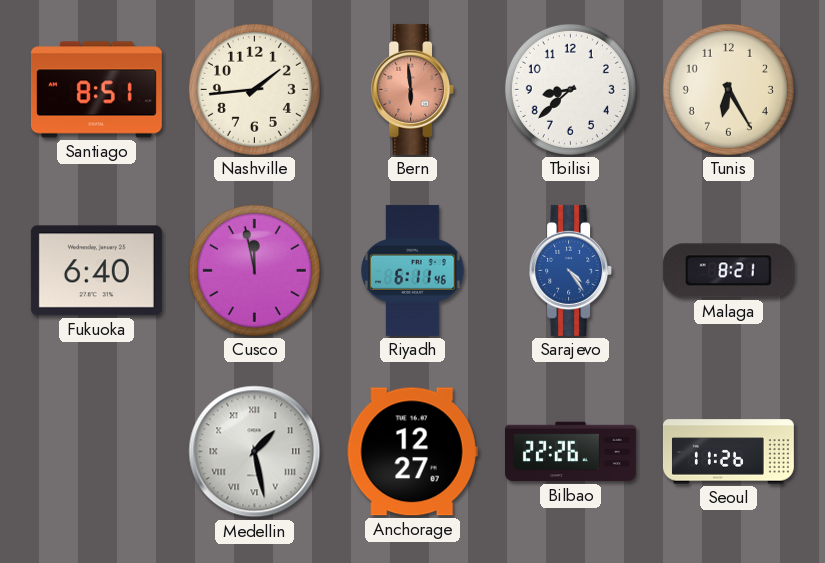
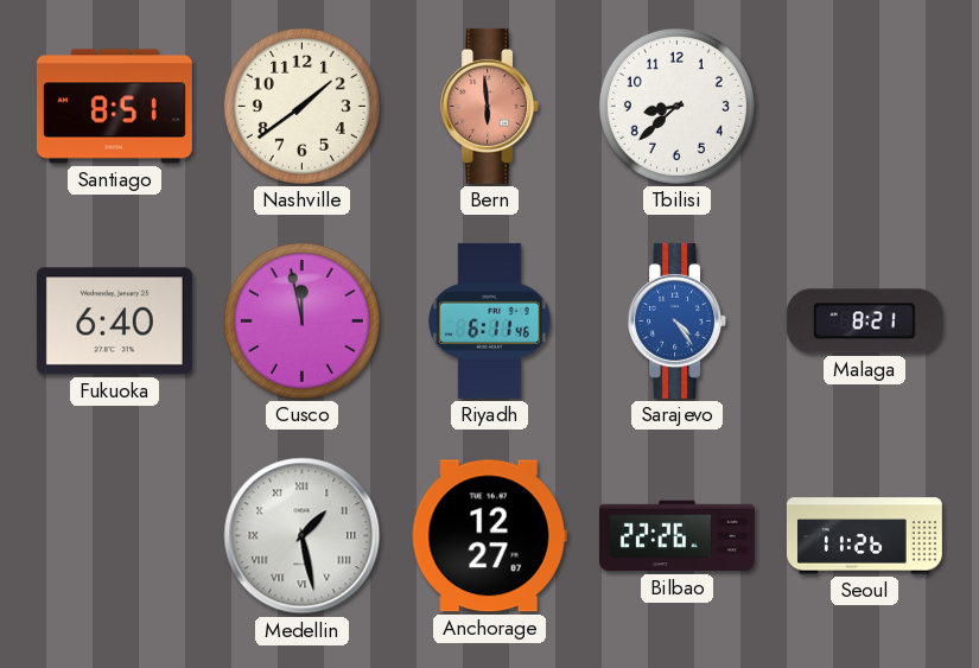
Nashville: 1:44 -> 1:39
Tunis: 6:25 -> none
